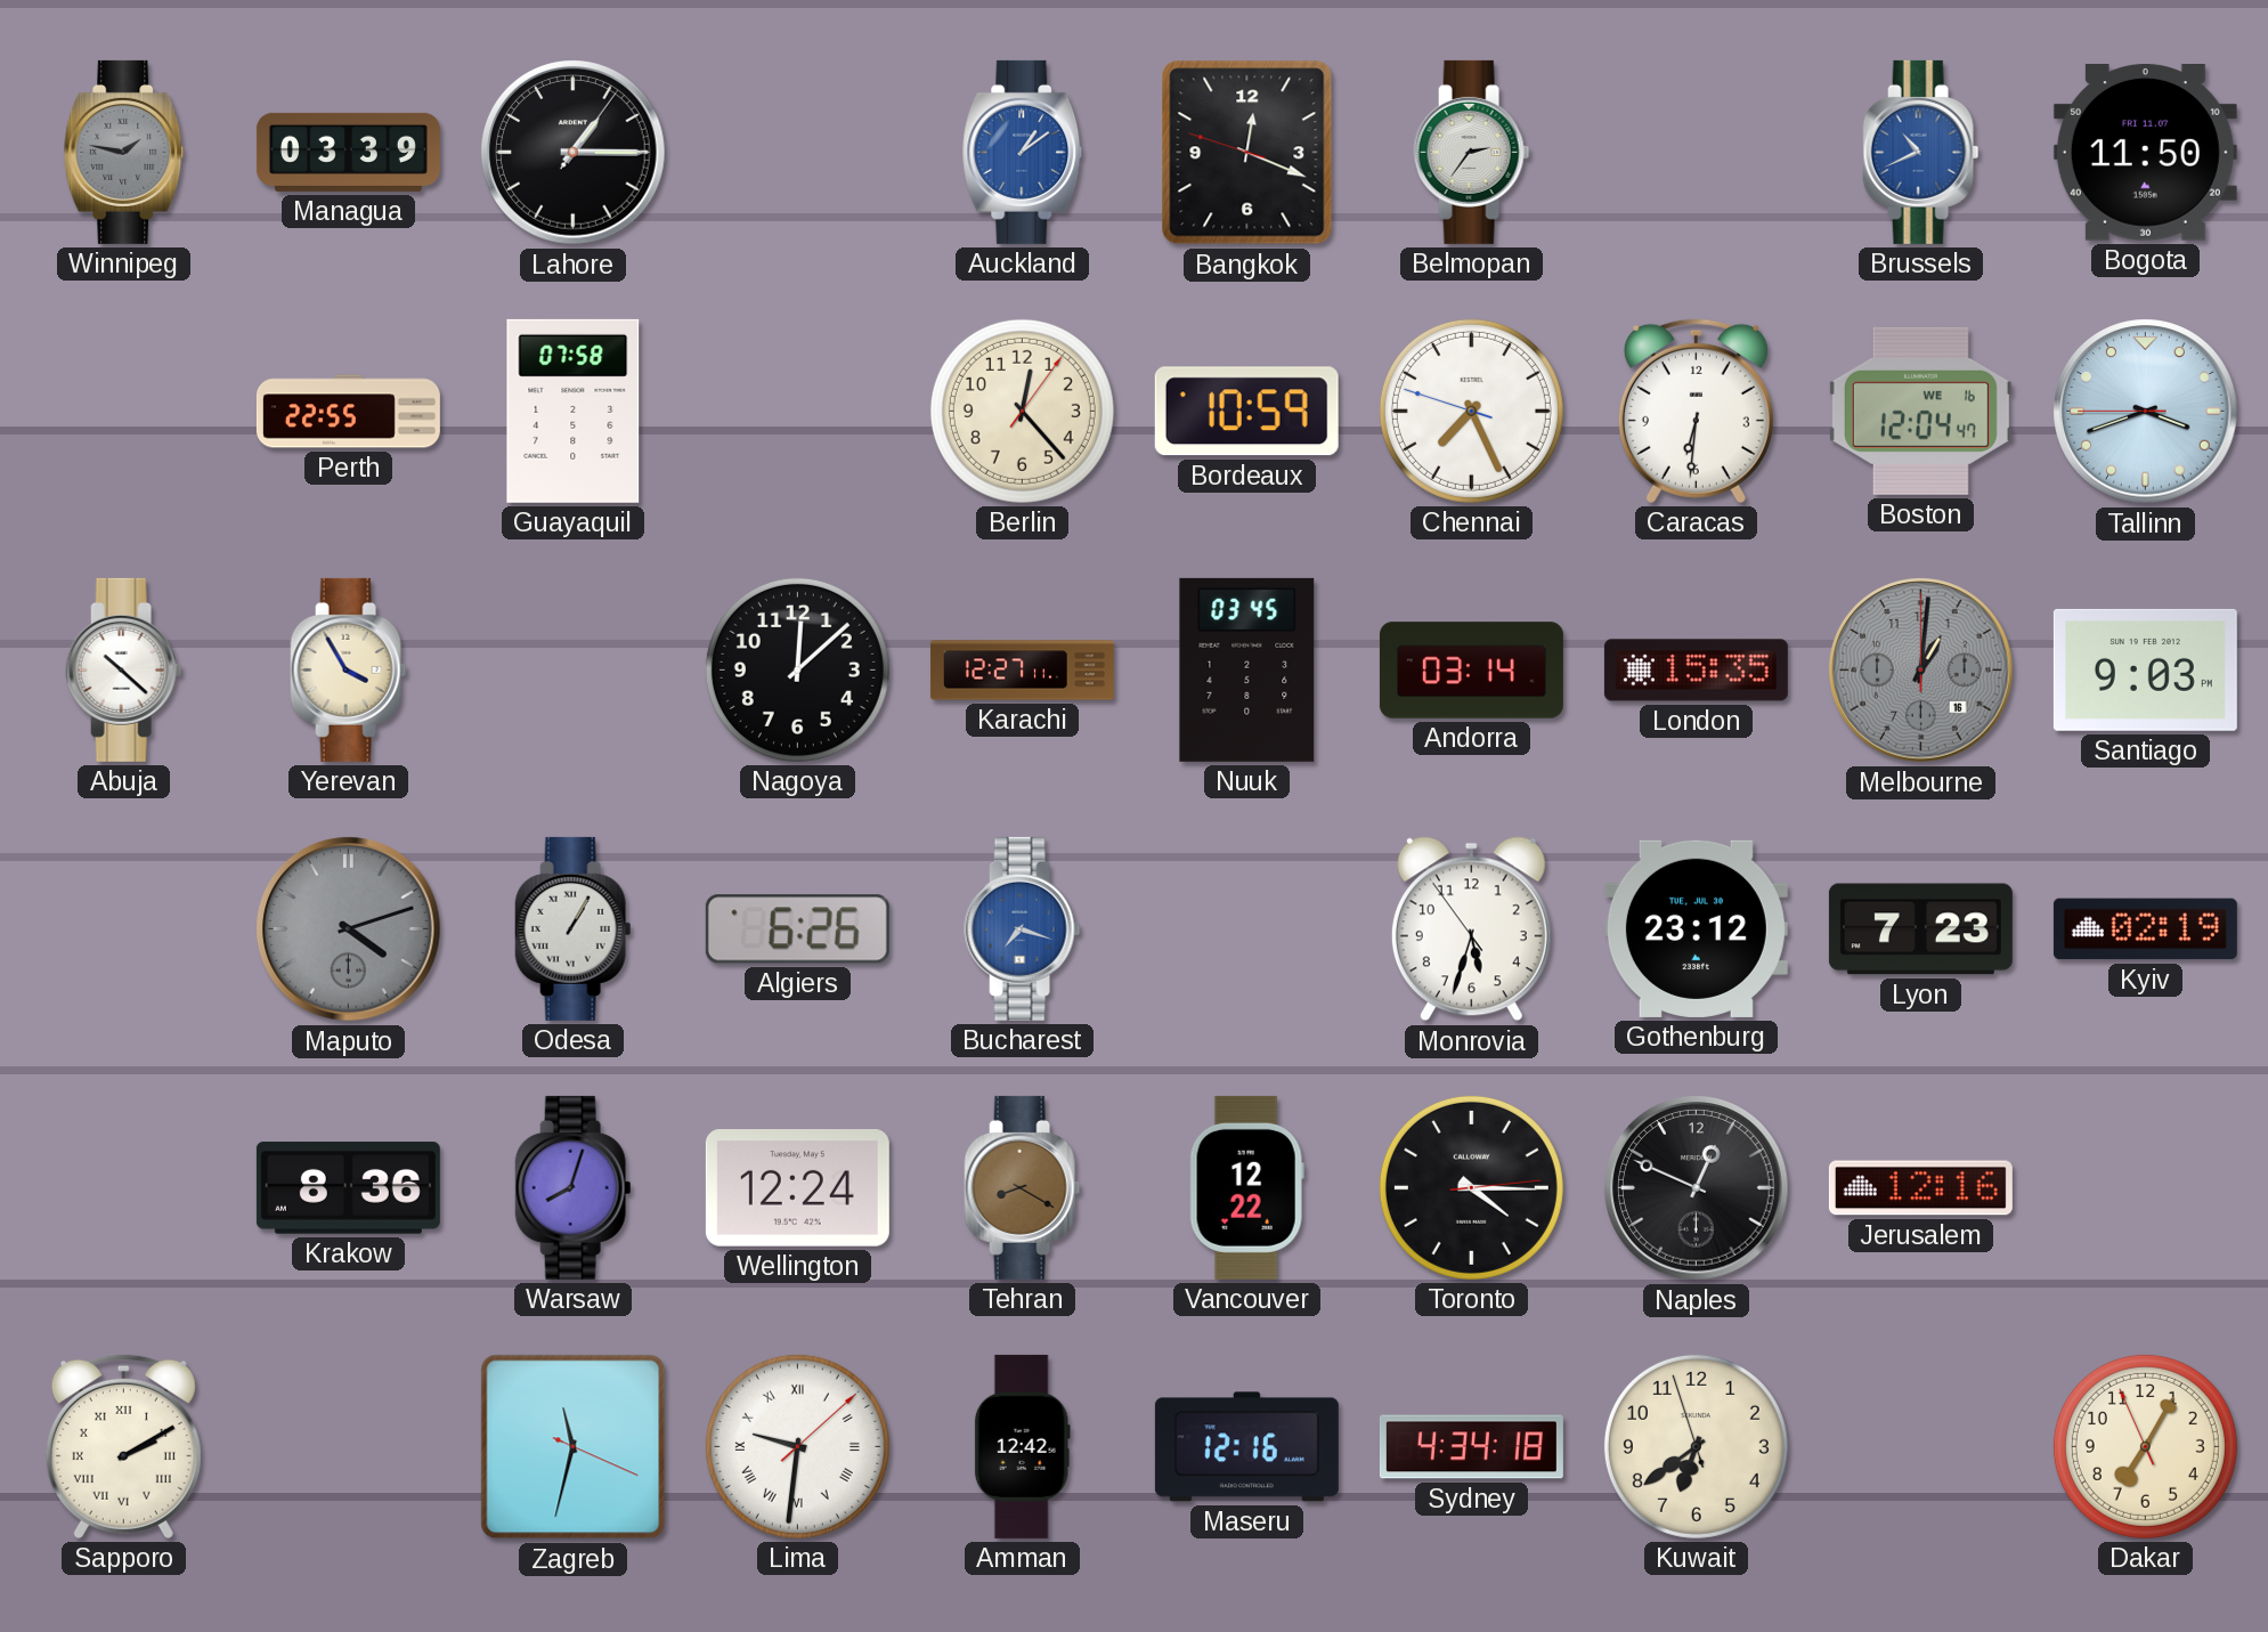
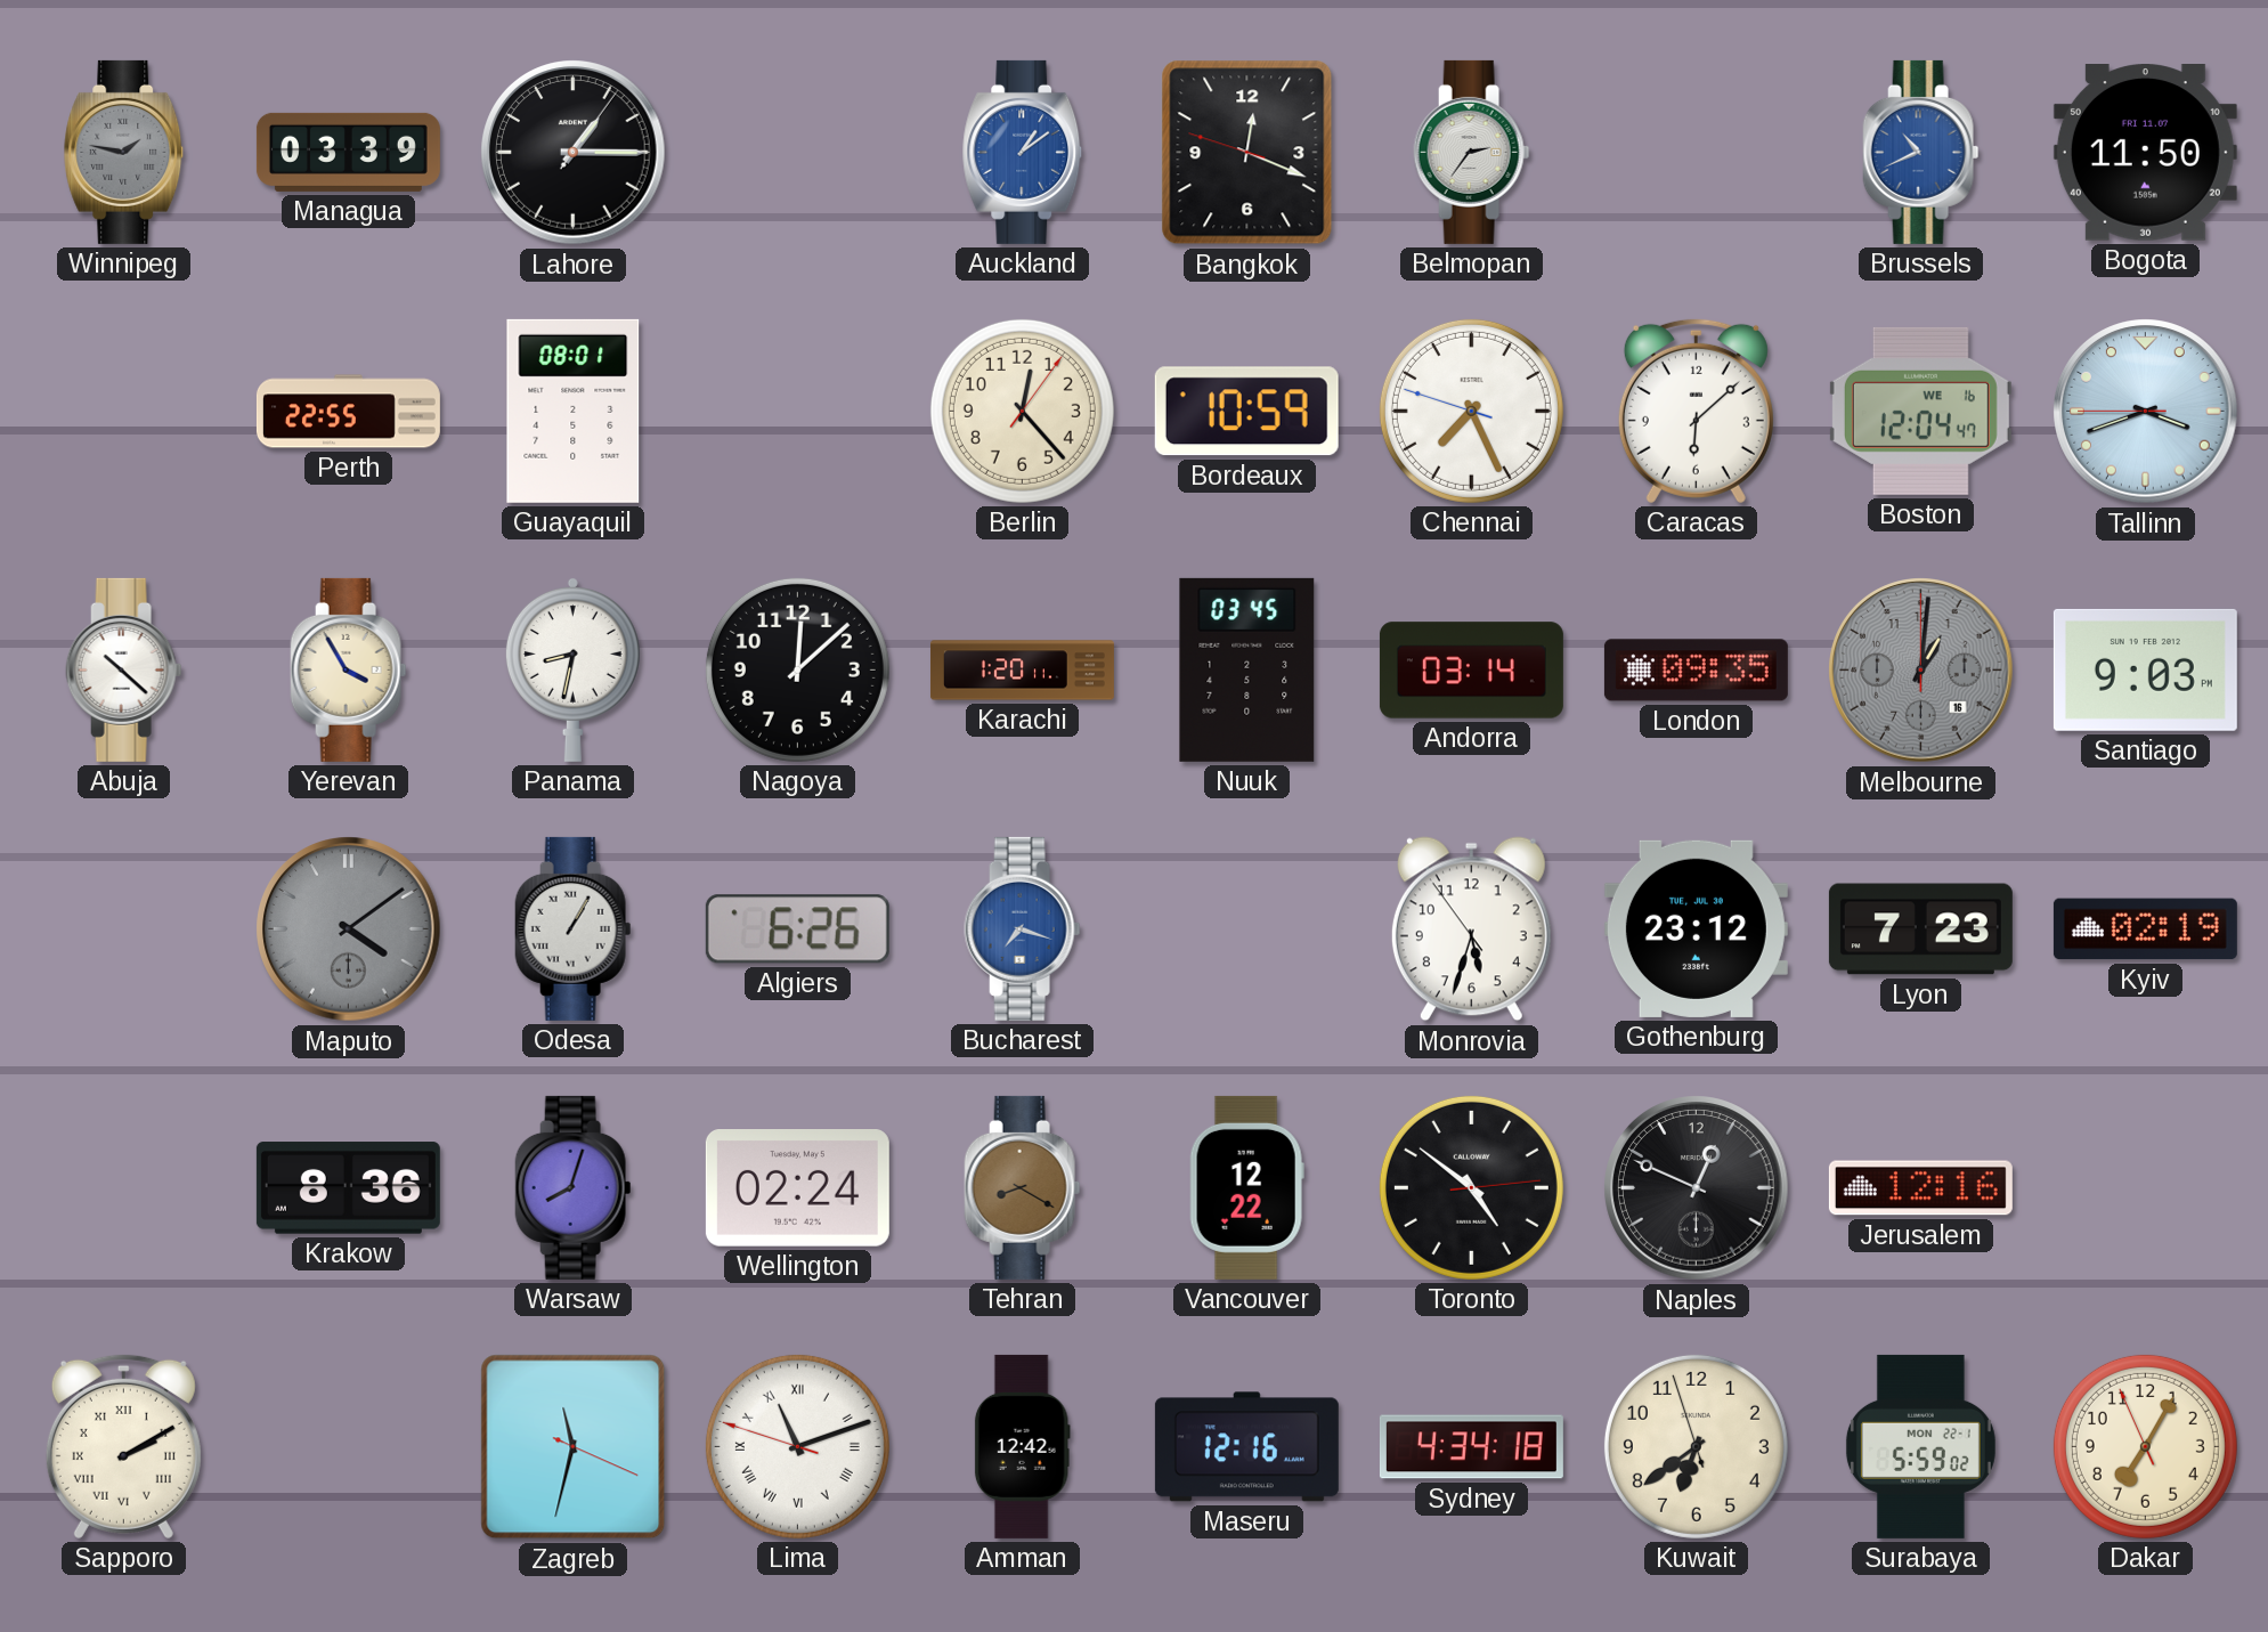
Guayaquil: 07:58 -> 08:01
Caracas: 6:31 -> 6:08
Panama: none -> 8:32
Karachi: 12:27 -> 1:20
London: 15:35 -> 09:35
Maputo: 4:12 -> 4:09
Wellington: 12:24 -> 02:24
Toronto: 4:15 -> 4:51
Lima: 9:31 -> 11:11
Surabaya: none -> 5:59
